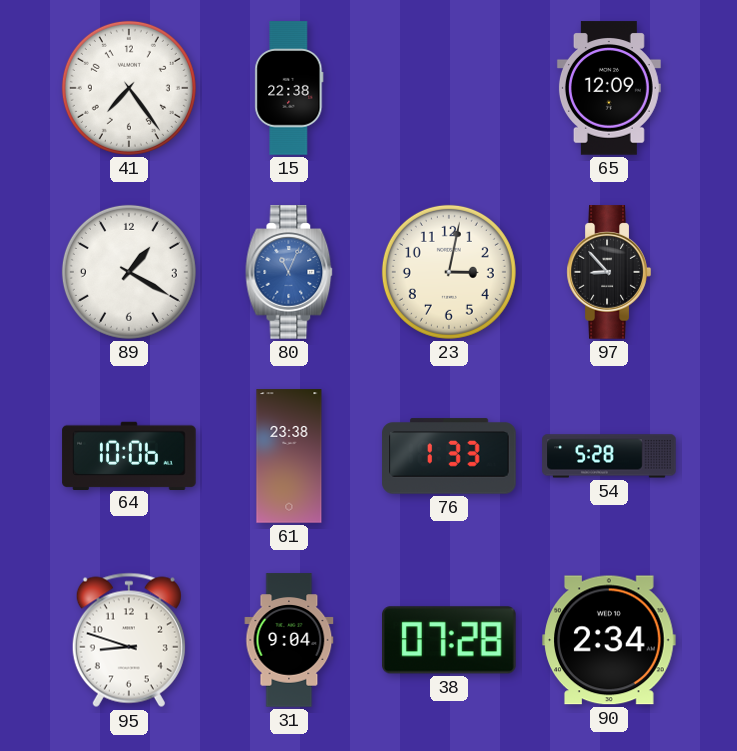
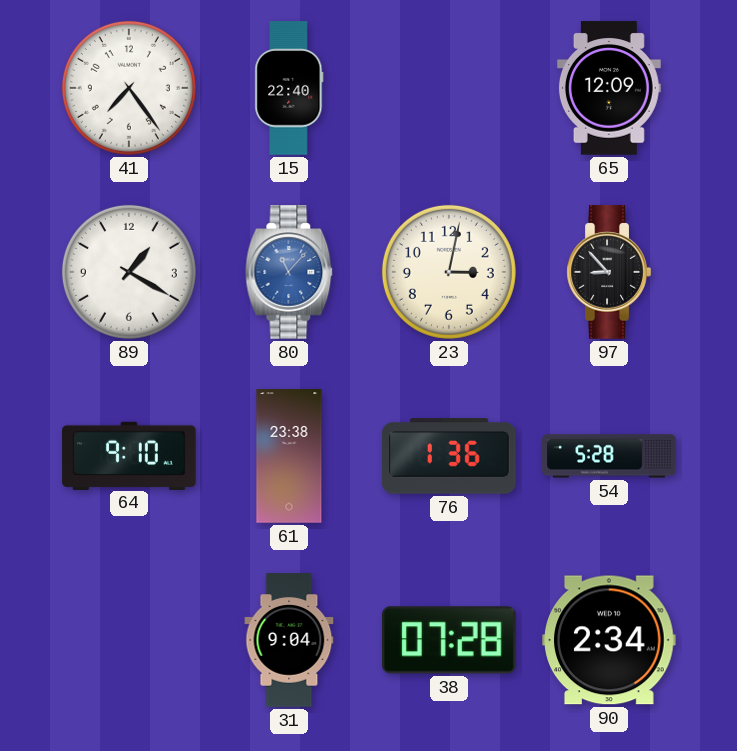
15: 22:38 -> 22:40
80: 11:04 -> 11:07
64: 10:06 -> 9:10
76: 1:33 -> 1:36
95: 8:48 -> none
